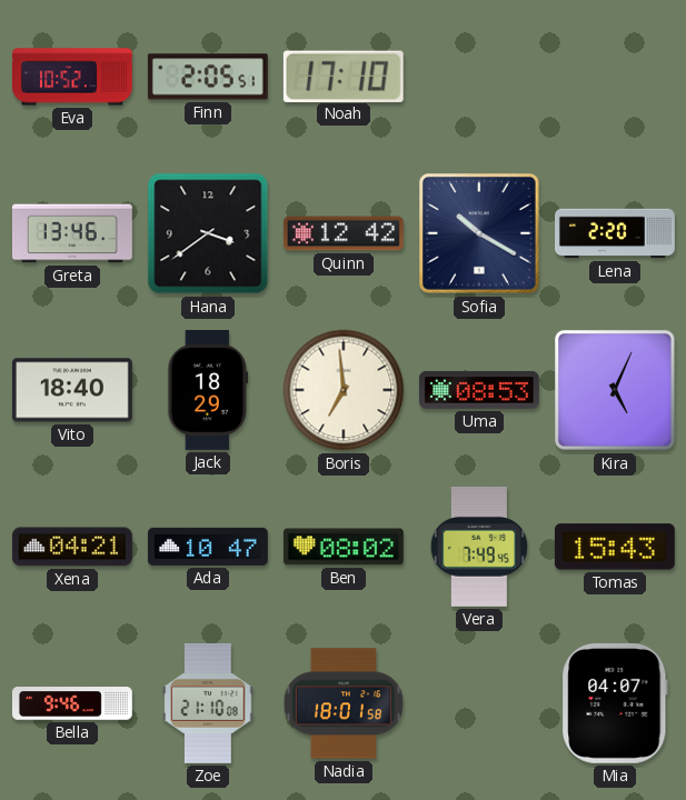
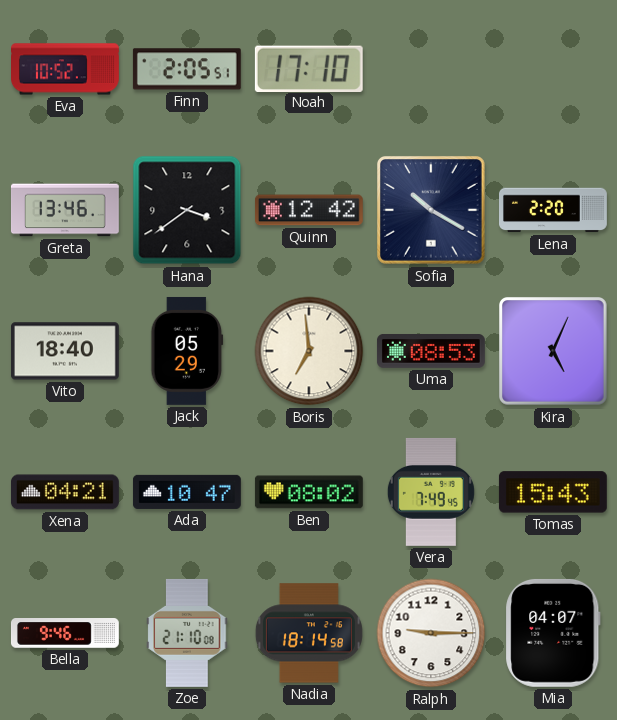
Jack: 18:29 -> 05:29
Nadia: 18:01 -> 18:14
Ralph: none -> 9:15
